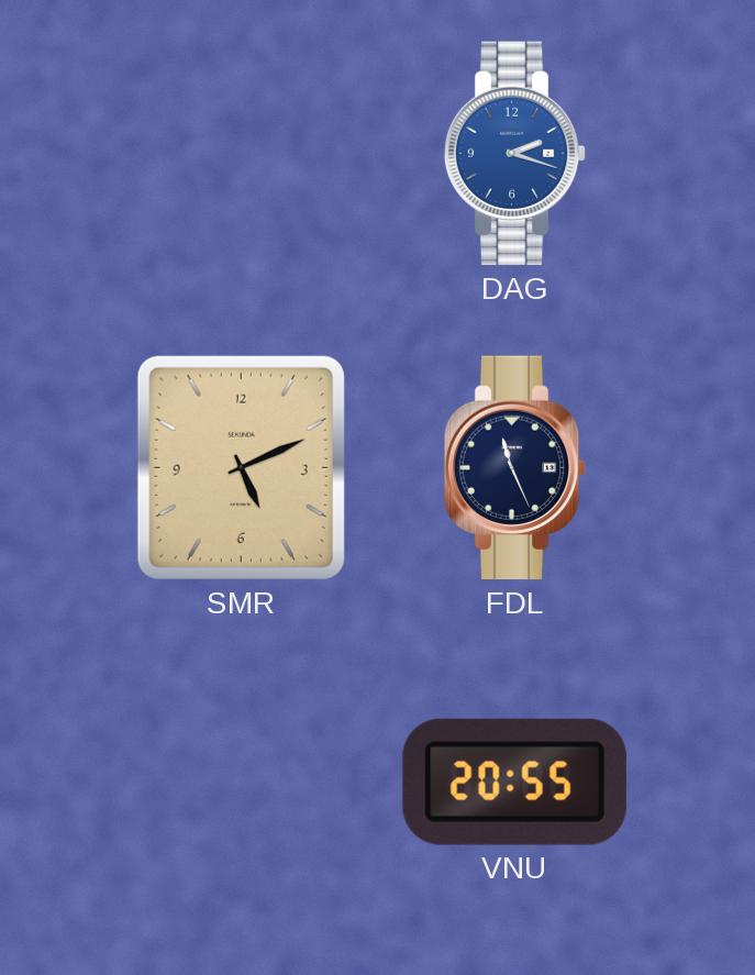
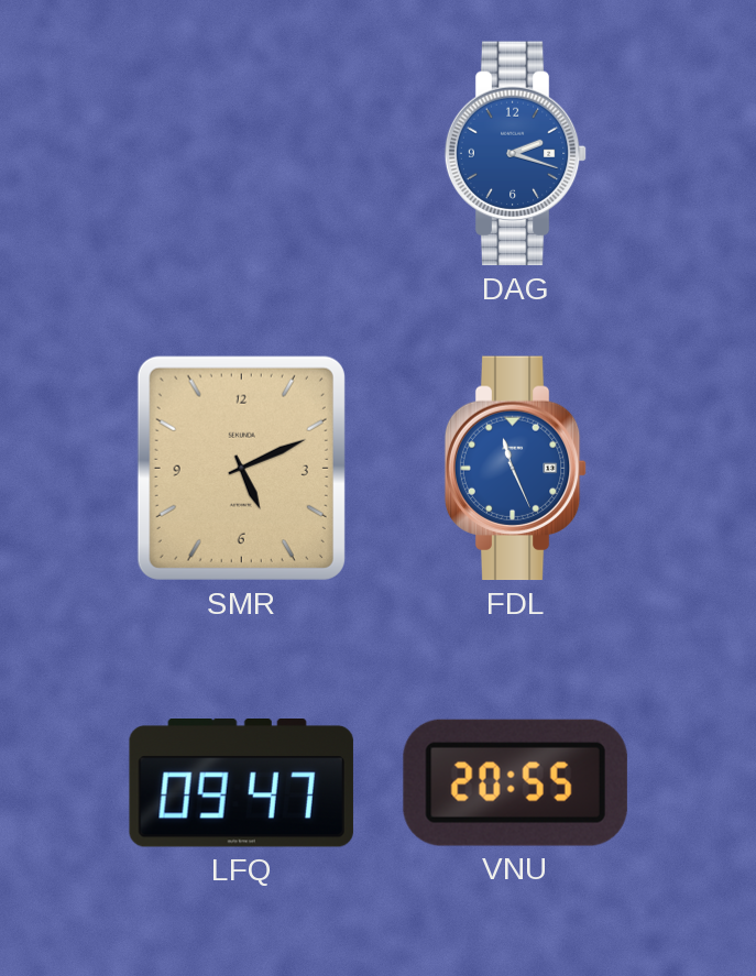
FDL dial: navy -> blue
LFQ: none -> 09:47
